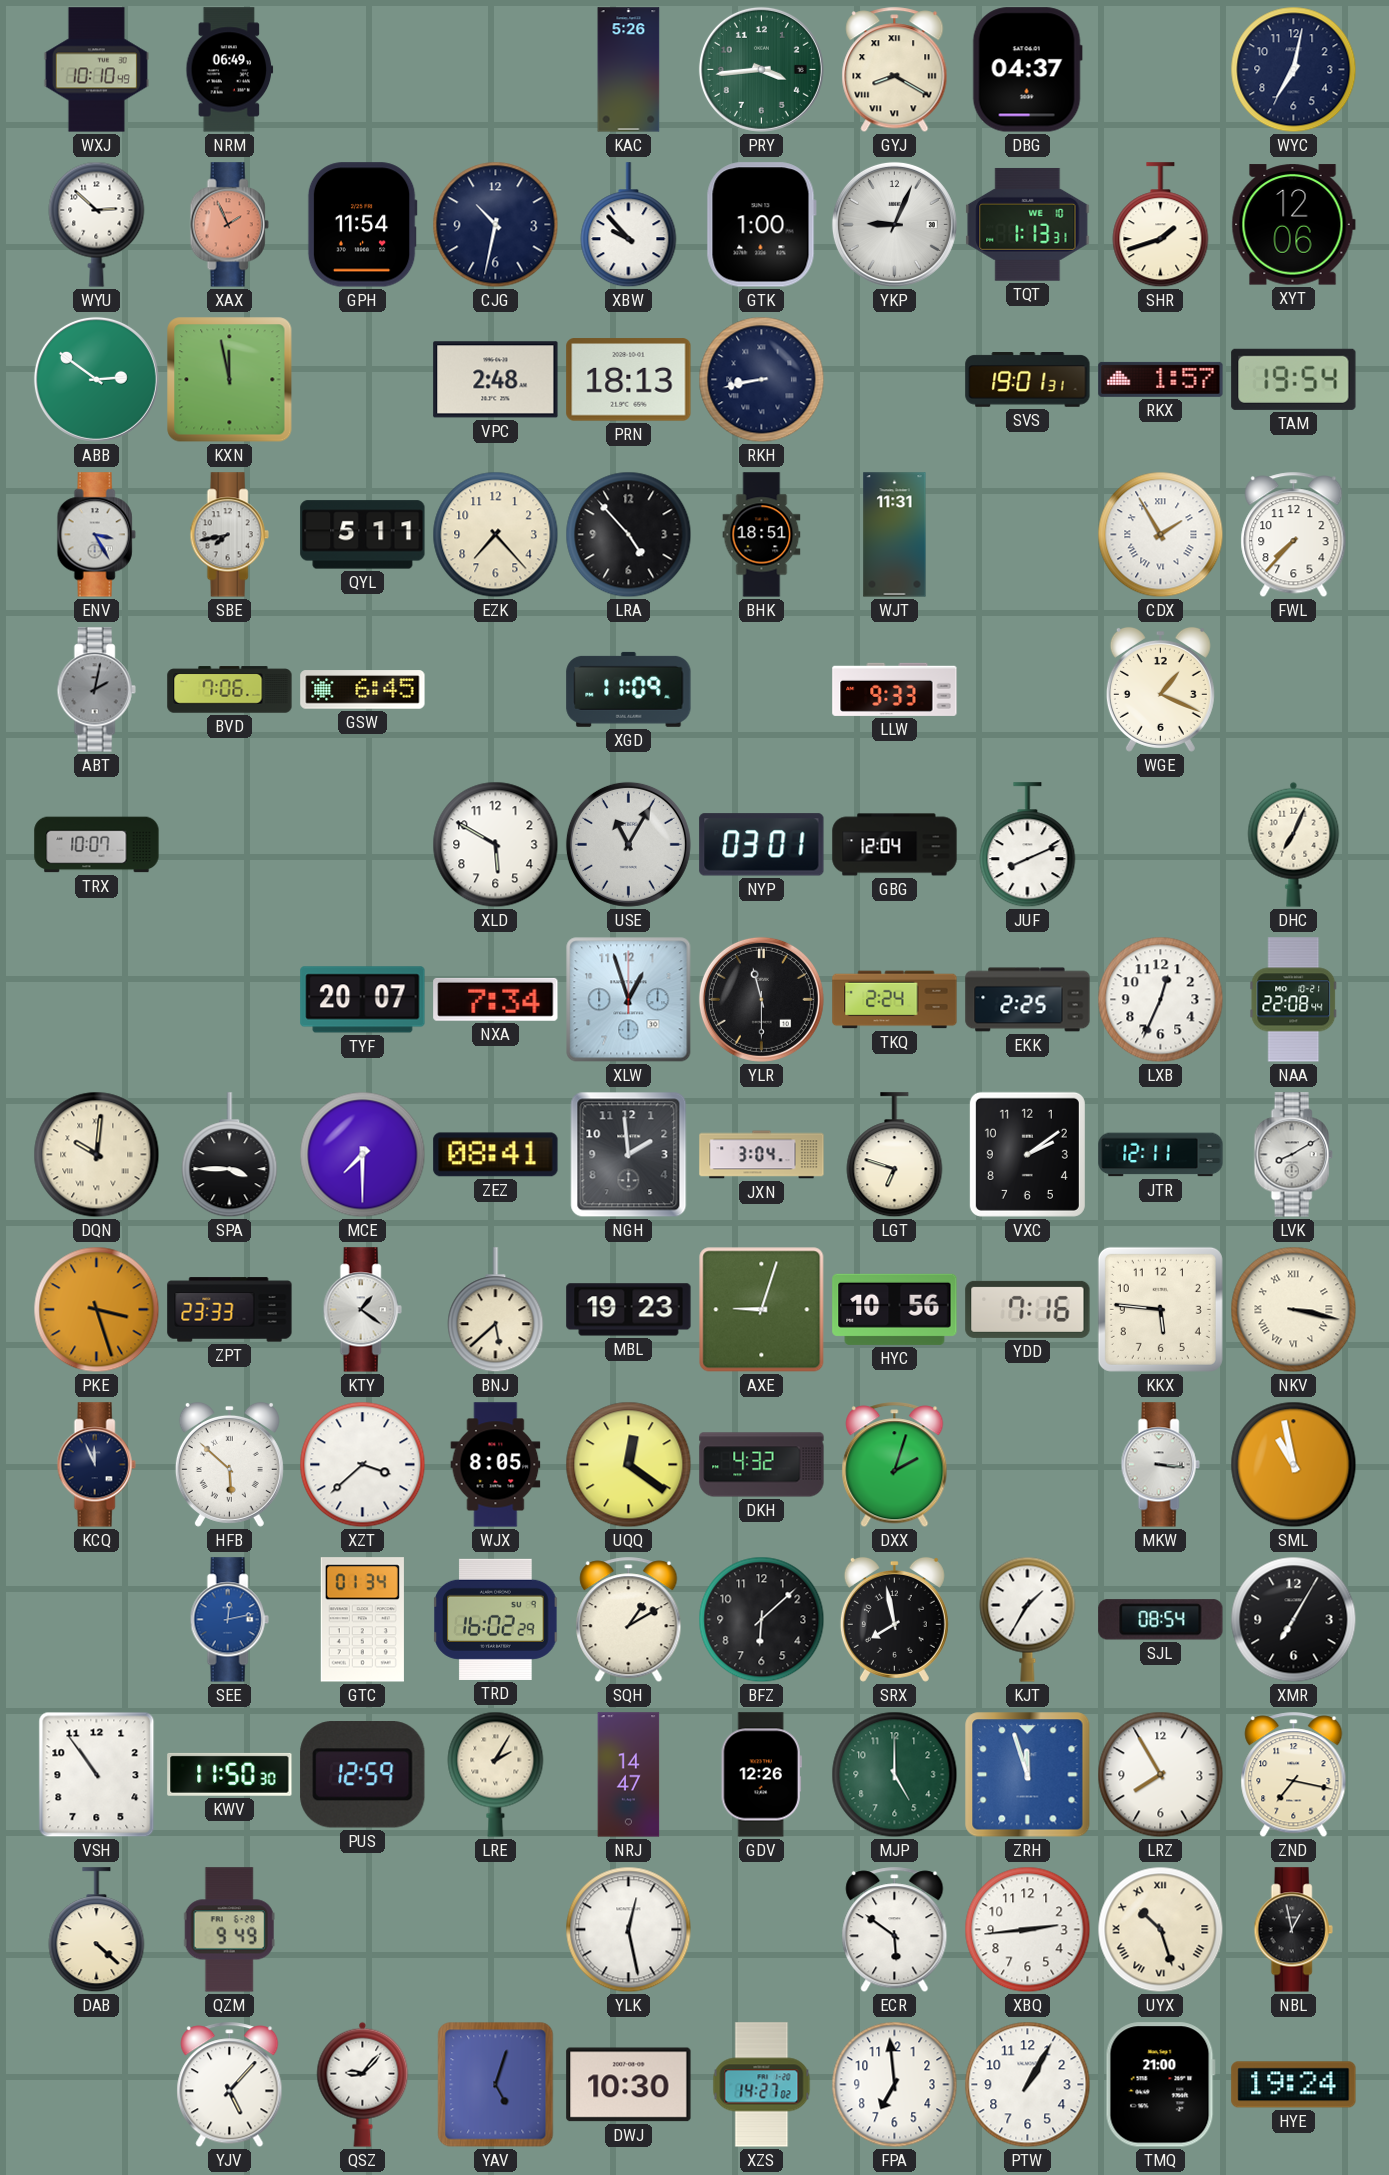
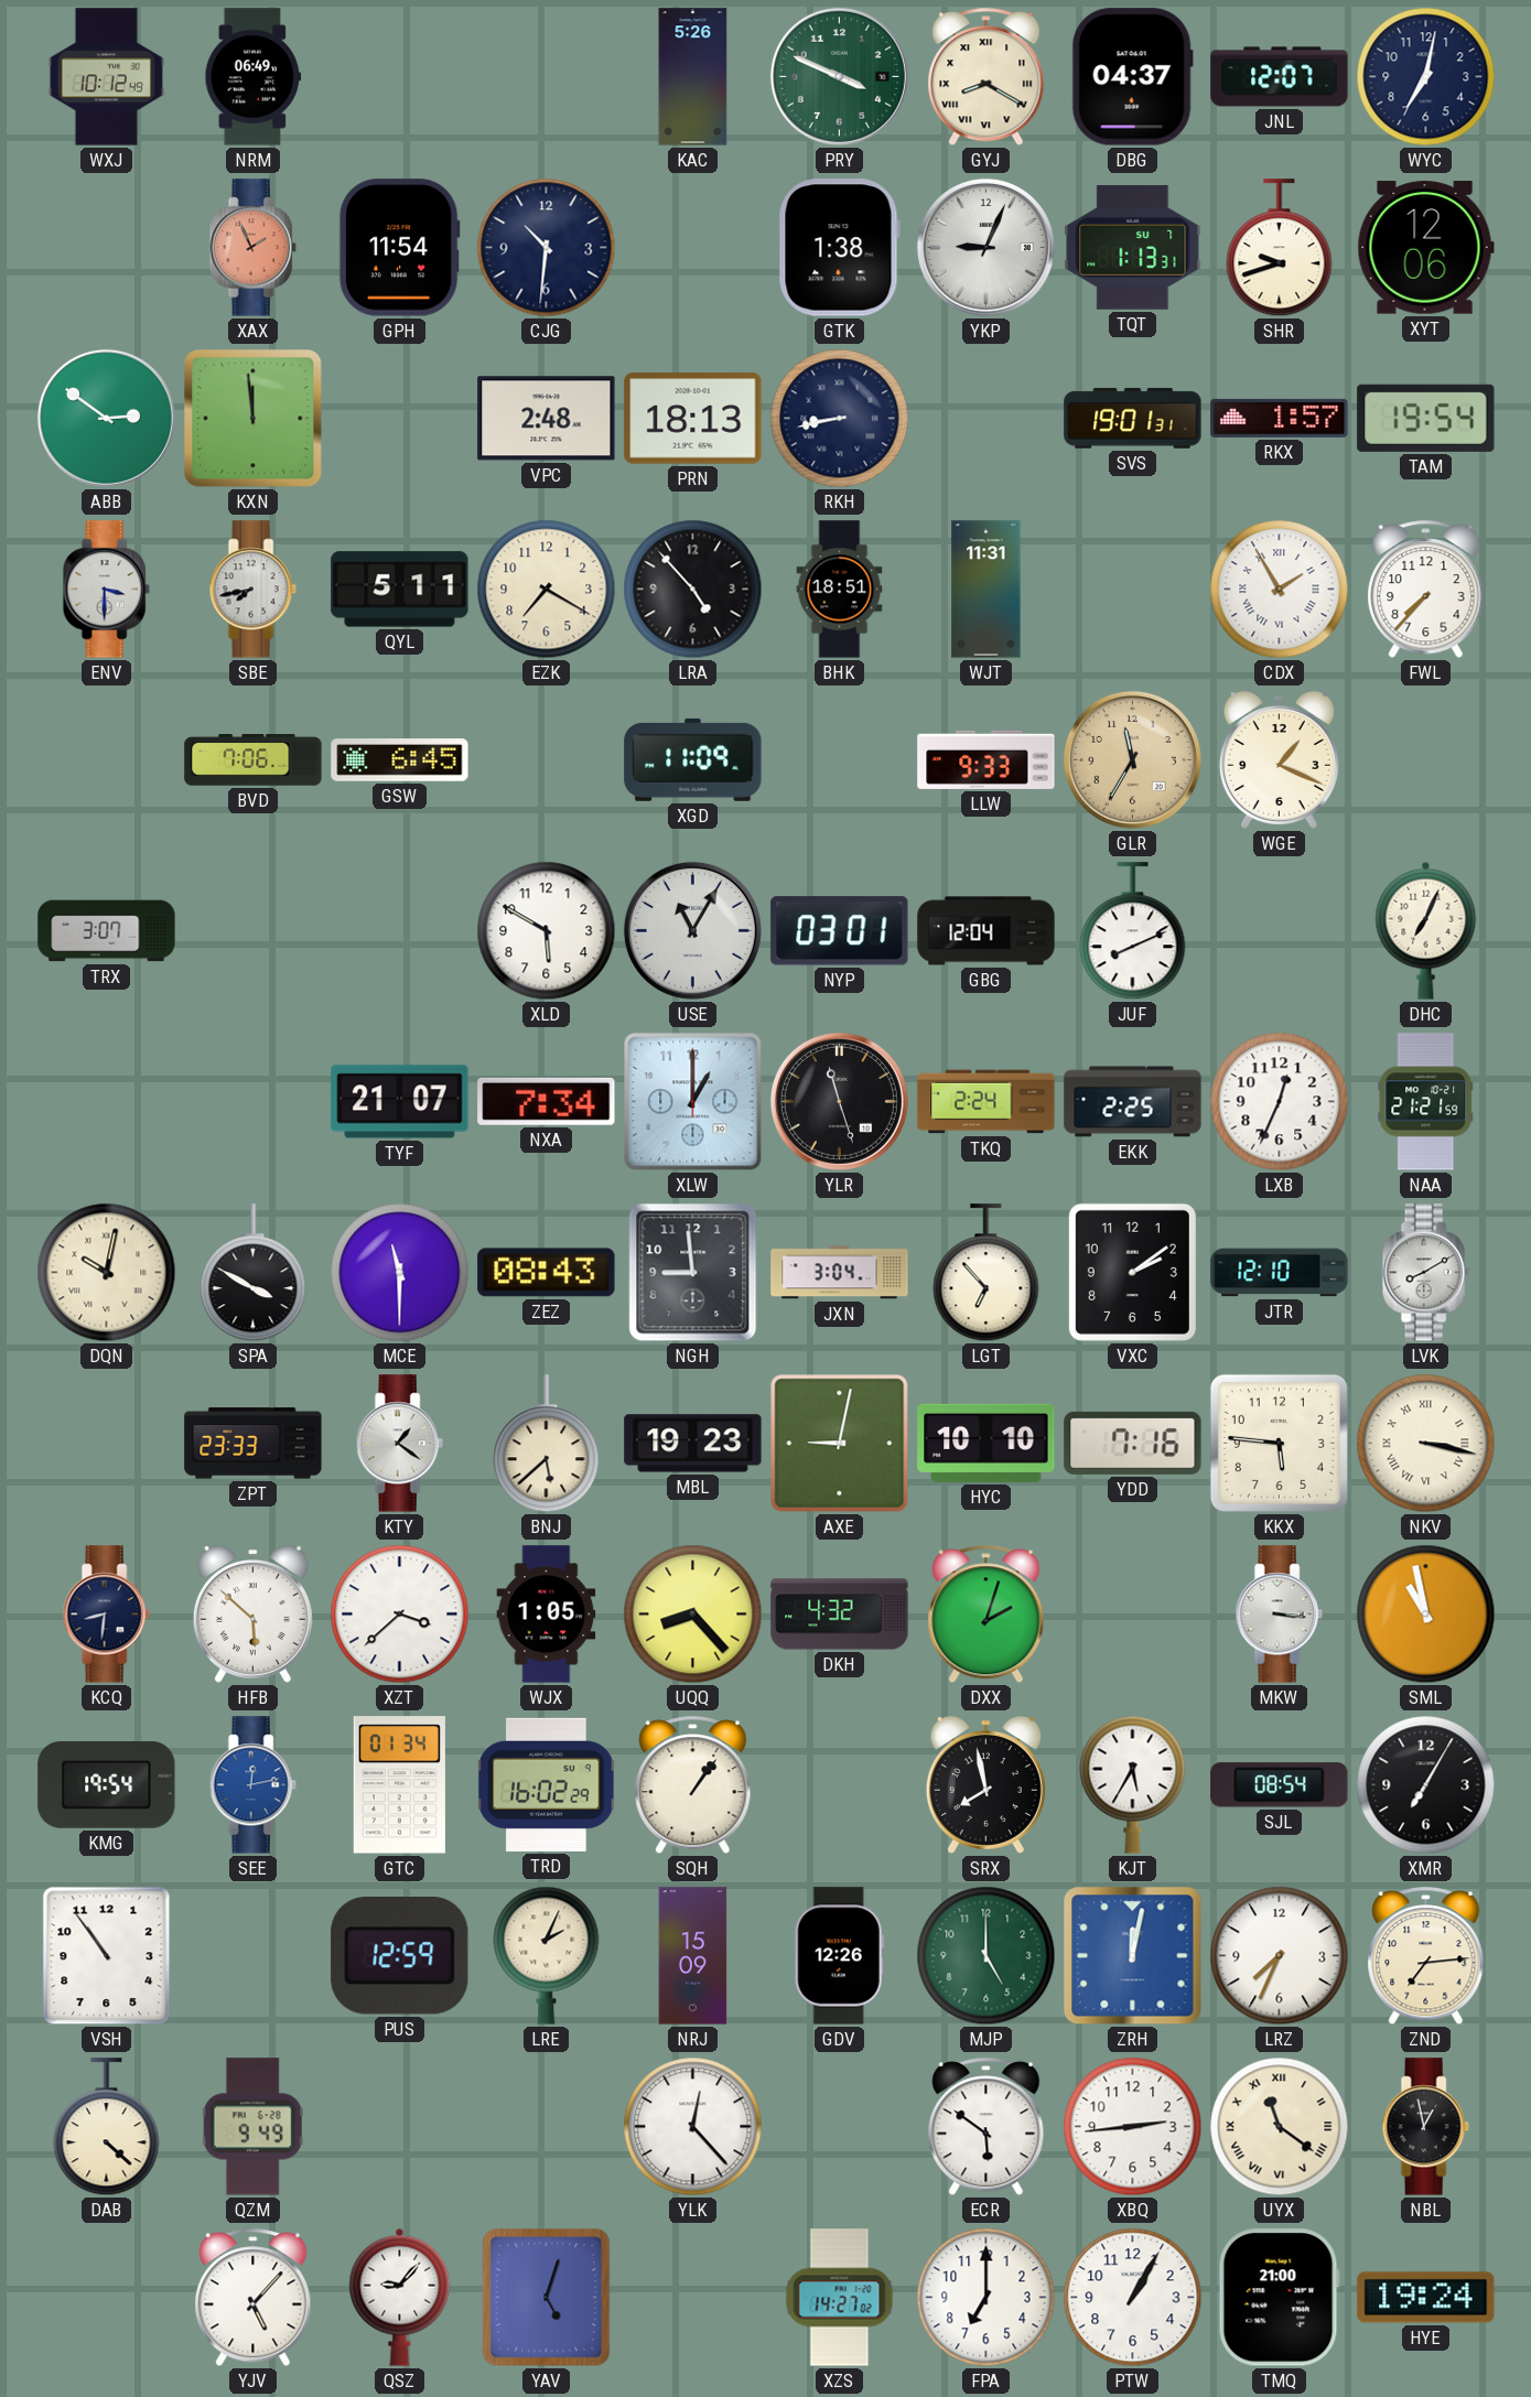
WXJ: 10:10 -> 10:12
PRY: 3:44 -> 3:49
JNL: none -> 12:07
WYU: 2:52 -> none
CJG: 10:32 -> 10:31
XBW: 9:53 -> none
GTK: 1:00 -> 1:38
TQT date: WE 10 -> SU 7
SHR: 1:42 -> 9:42
KXN: 11:58 -> 11:59
ENV: 3:25 -> 3:30
EZK: 7:23 -> 7:20
ABT: 2:02 -> none
GLR: none -> 11:35
TRX: 10:07 -> 3:07
TYF: 20:07 -> 21:07
XLW: 12:57 -> 1:00
YLR: 11:30 -> 11:27
NAA: 22:08 -> 21:21
DQN: 10:01 -> 10:02
SPA: 3:45 -> 3:50
MCE: 7:30 -> 11:30
ZEZ: 08:41 -> 08:43
NGH: 1:59 -> 8:59
LGT: 6:48 -> 6:53
JTR: 12:11 -> 12:10
PKE: 3:27 -> none
AXE: 9:03 -> 9:02
HYC: 10:56 -> 10:10
KCQ: 11:56 -> 8:31
WJX: 8:05 -> 1:05
UQQ: 12:21 -> 8:23
KMG: none -> 19:54
SQH: 1:10 -> 1:06
BFZ: 6:08 -> none
KJT: 1:35 -> 5:35
KWV: 11:50 -> none
LRE: 2:05 -> 2:04
NRJ: 14:47 -> 15:09
ZRH: 11:57 -> 12:02
LRZ: 7:55 -> 7:34
ZND: 7:17 -> 7:14
YLK: 12:28 -> 12:23
UYX: 10:27 -> 11:21
DWJ: 10:30 -> none
FPA: 6:59 -> 7:00
